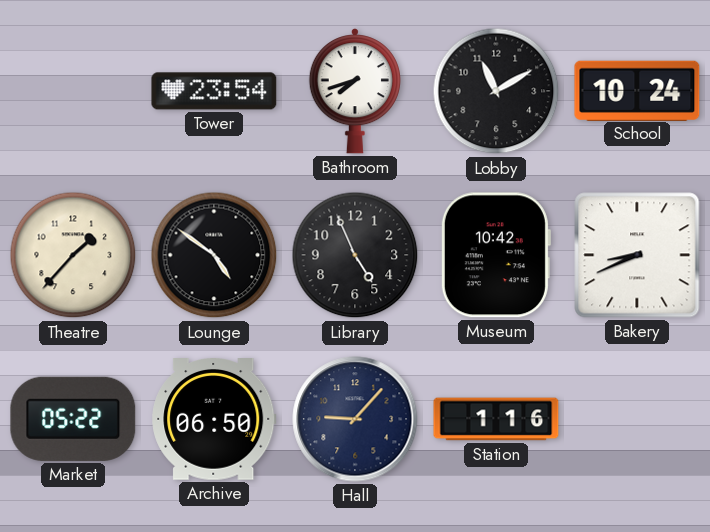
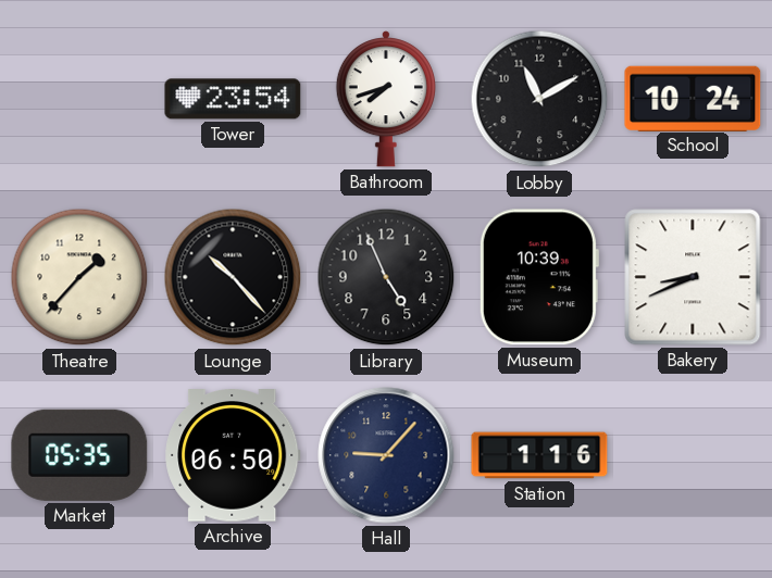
Lounge: 4:51 -> 10:23
Museum: 10:42 -> 10:39
Market: 05:22 -> 05:35
